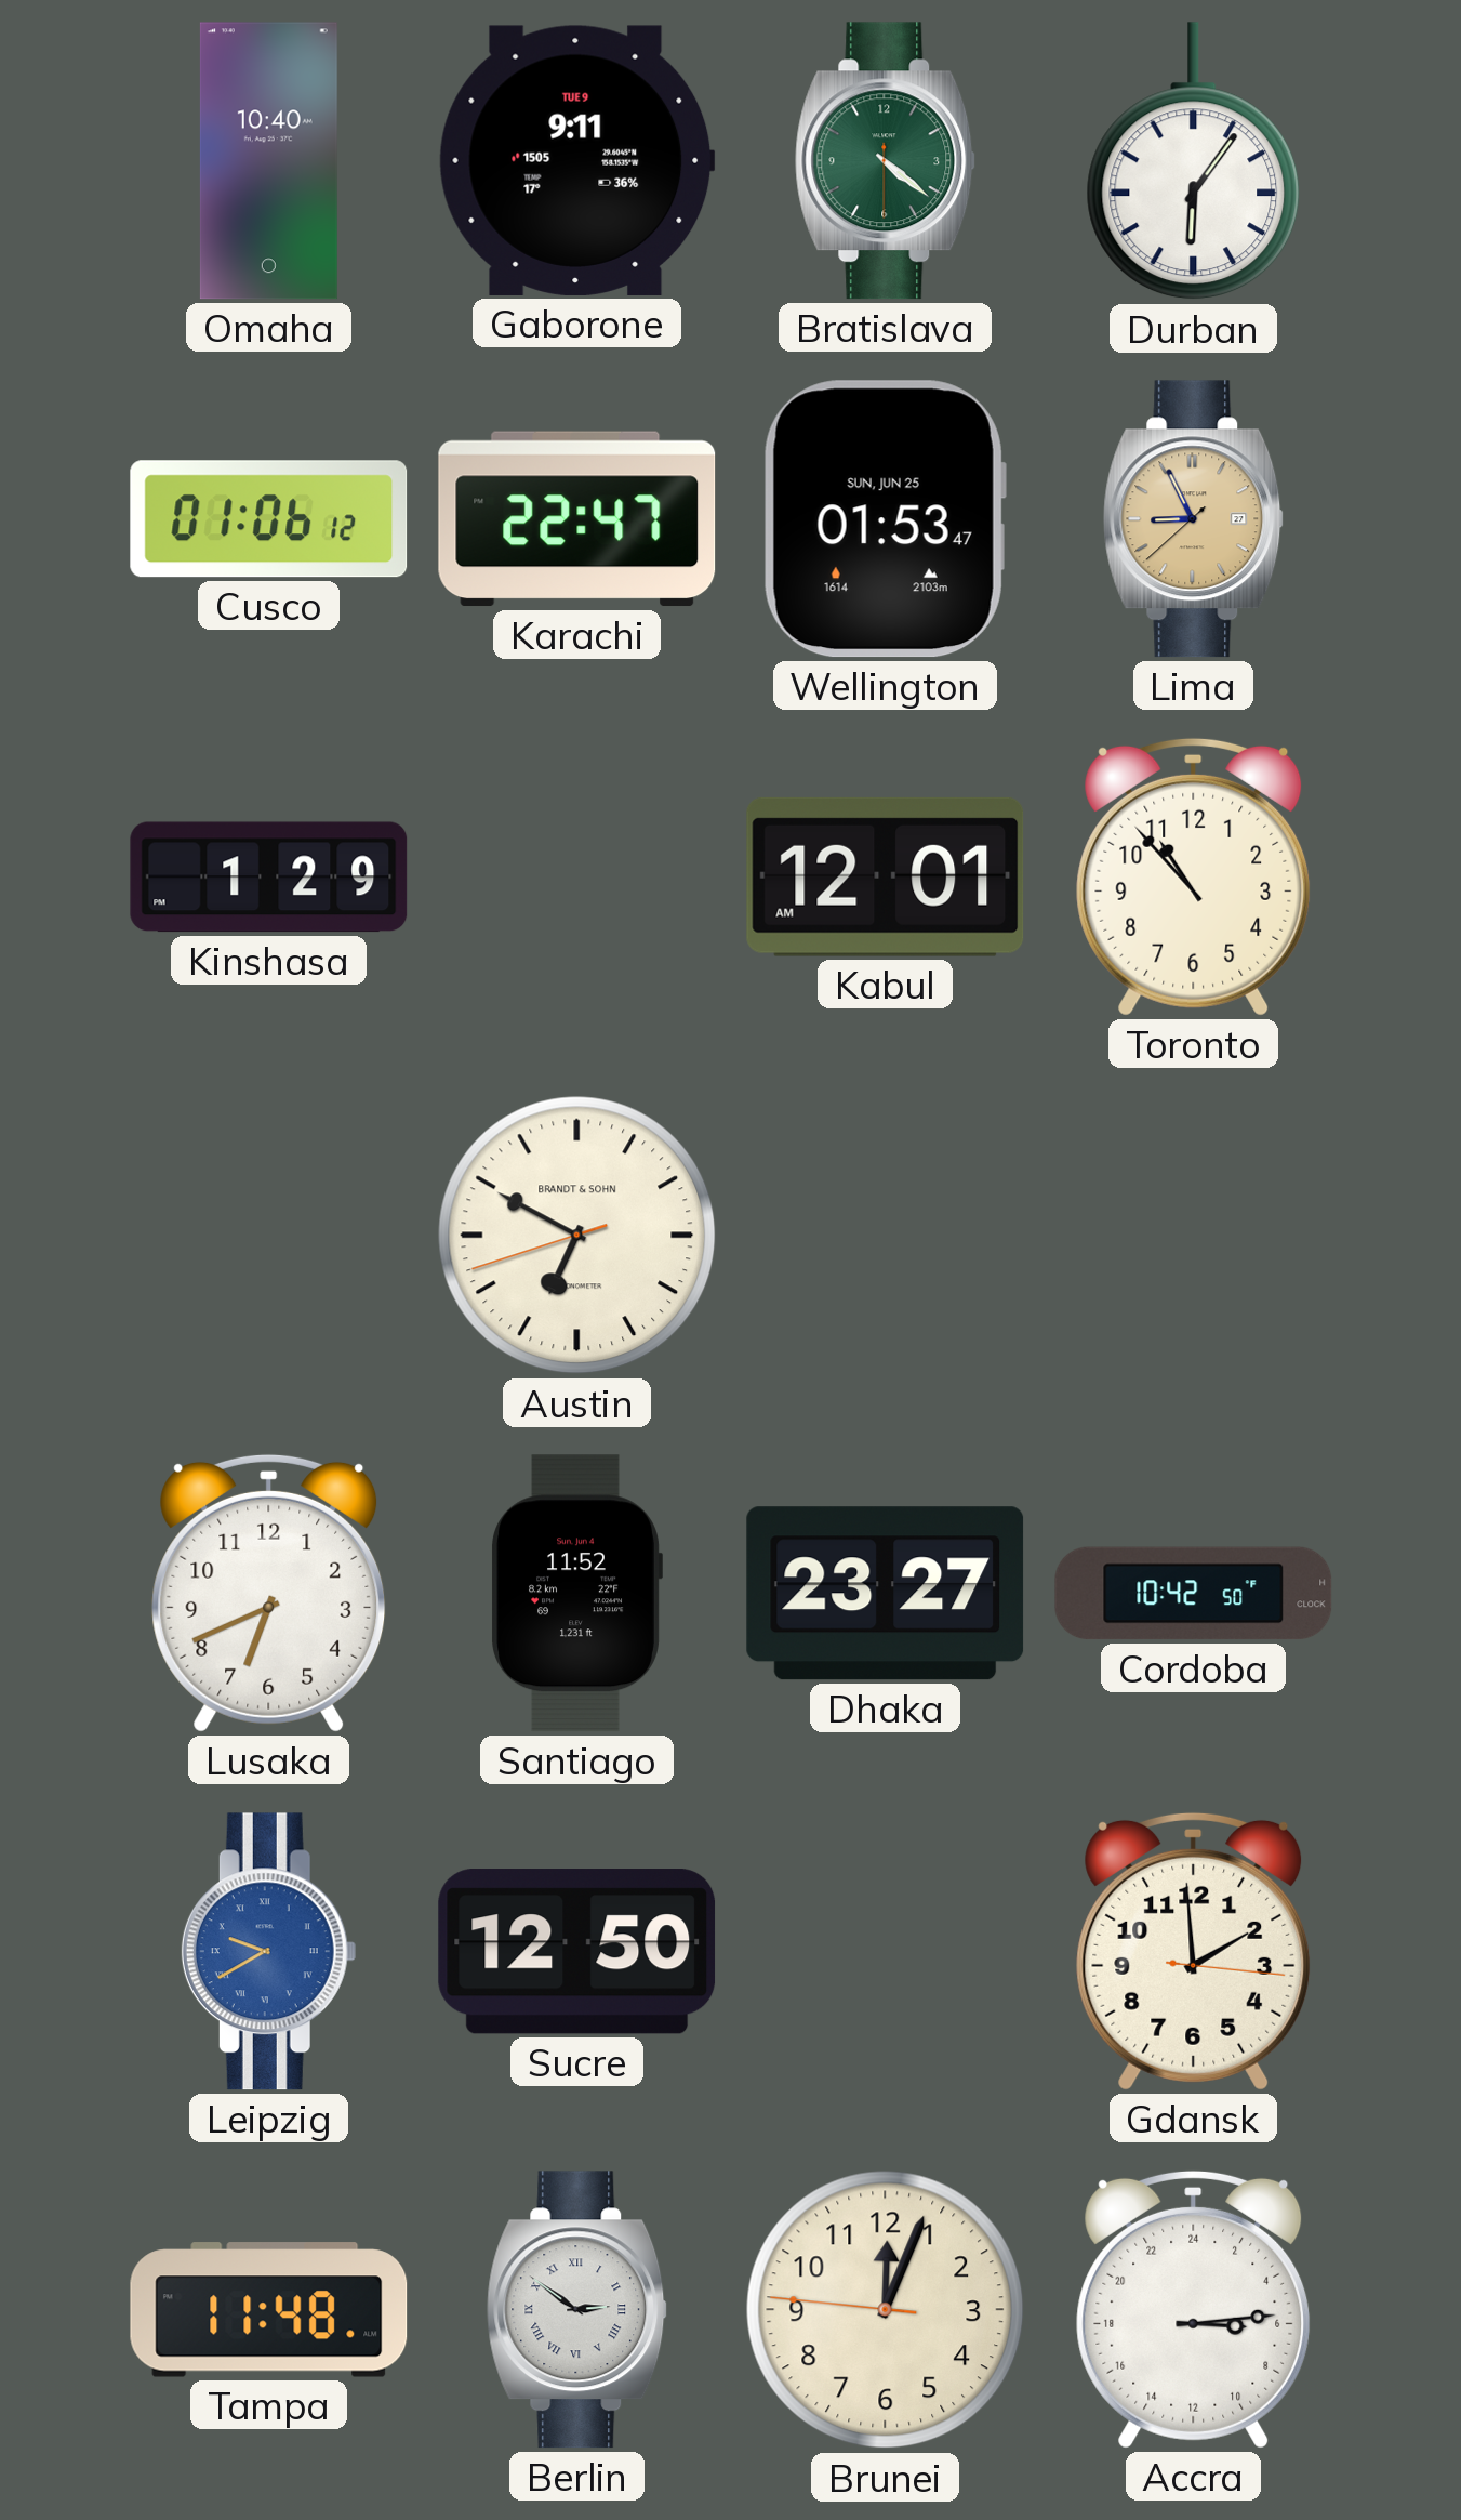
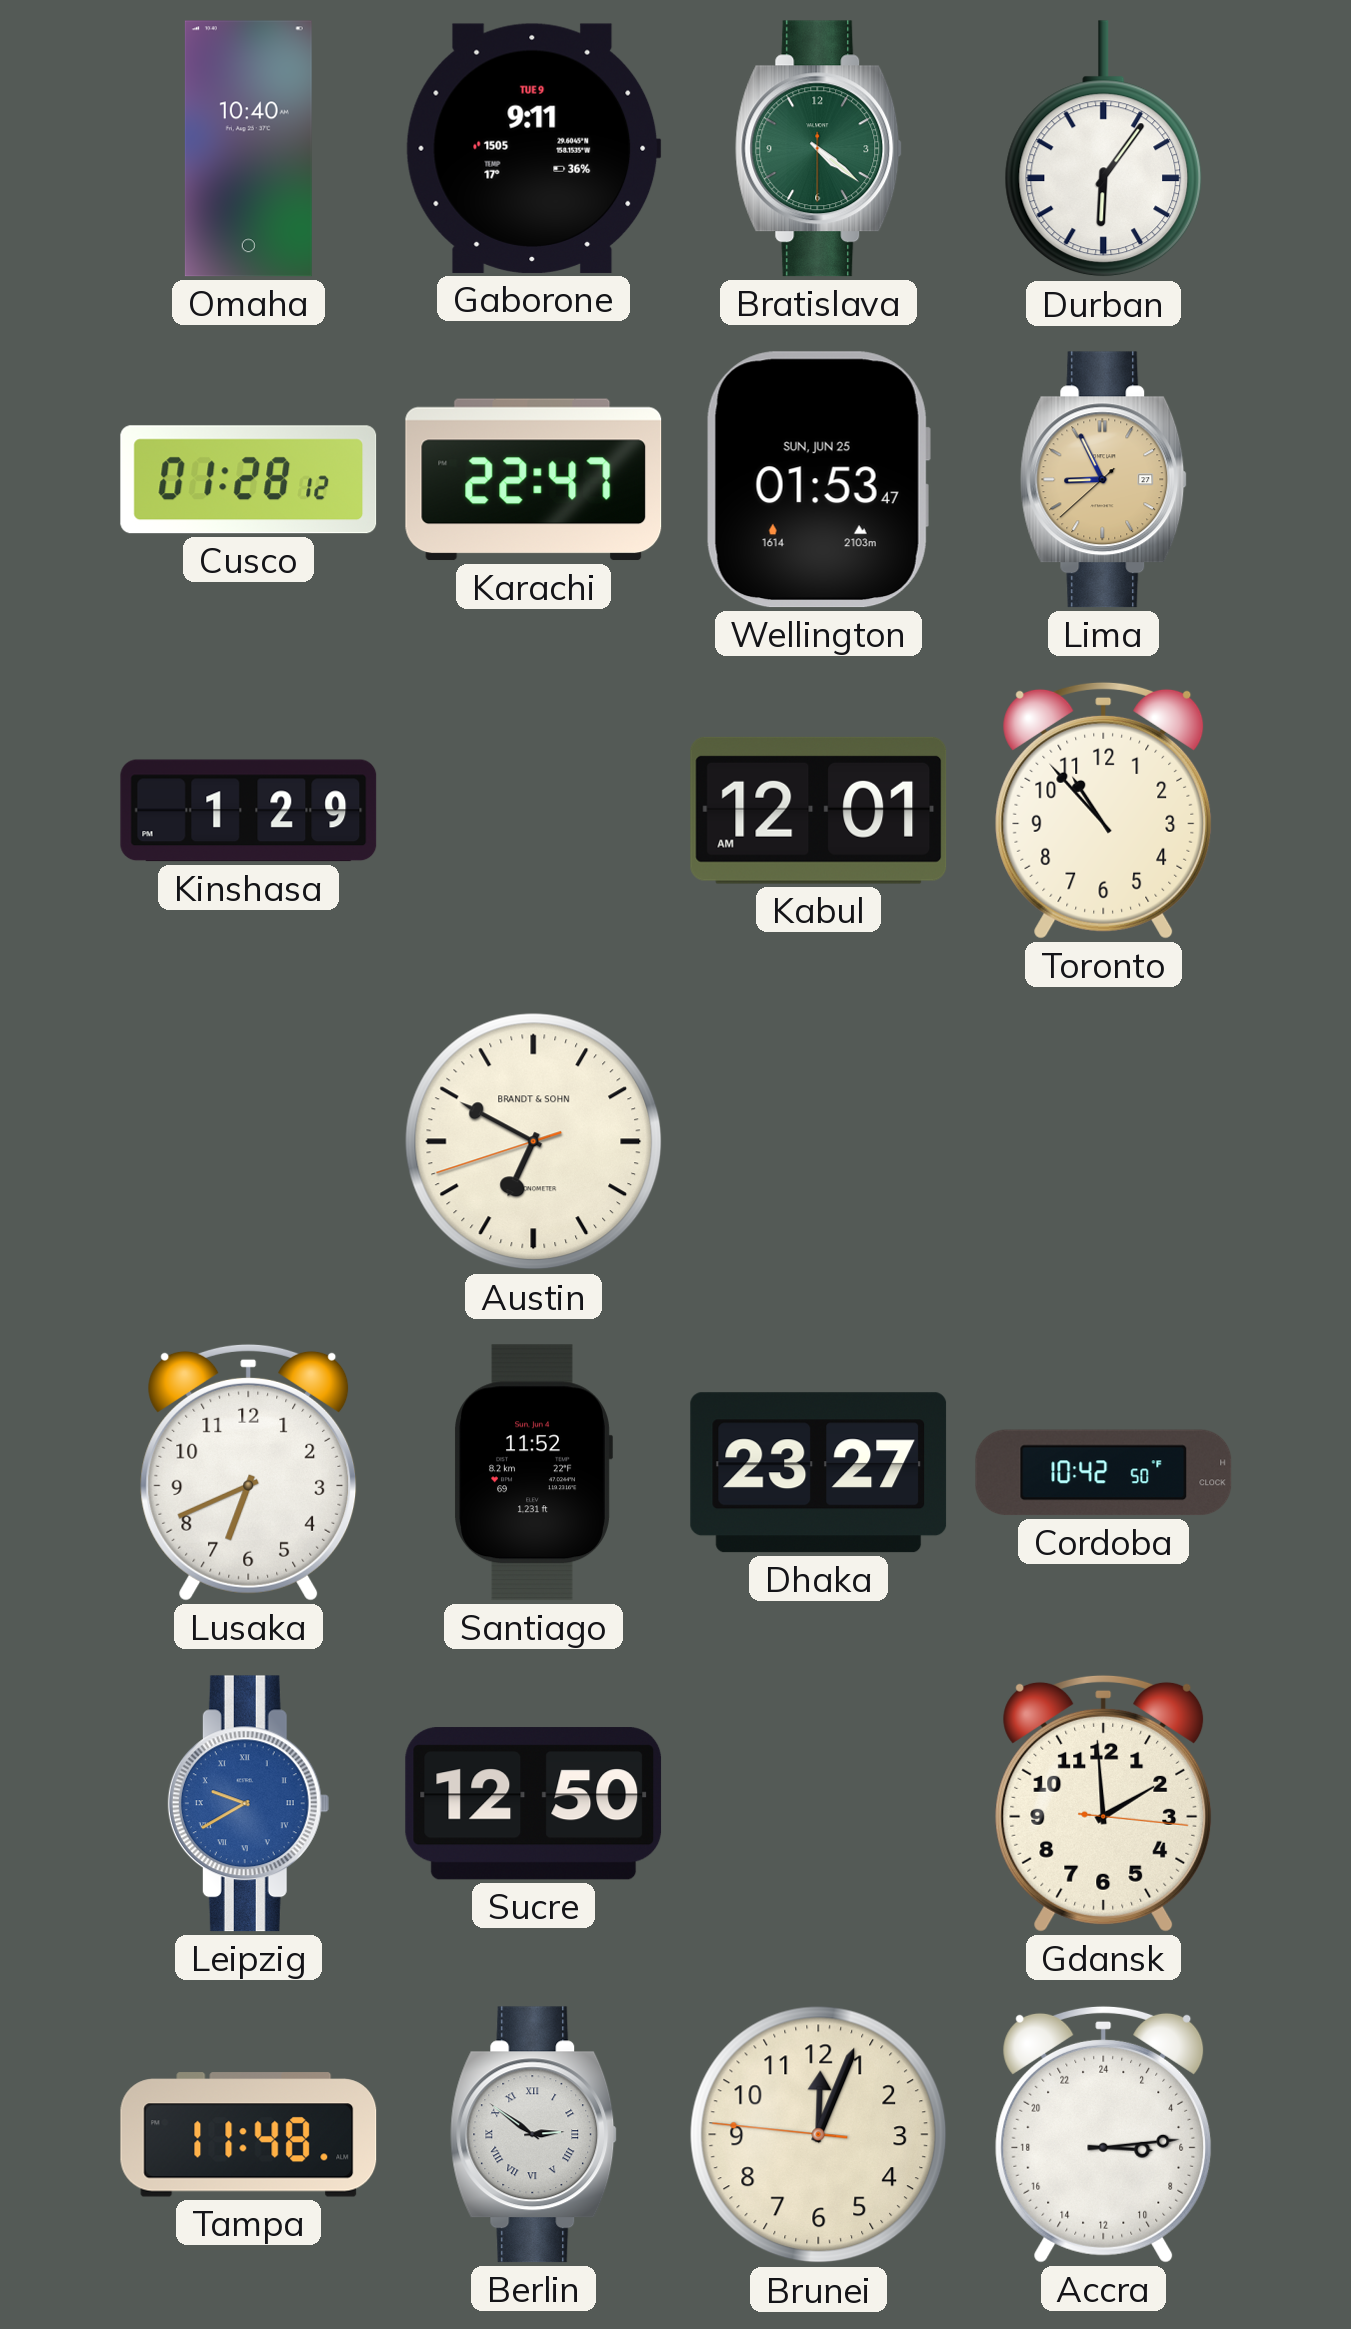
Cusco: 01:06 -> 01:28
